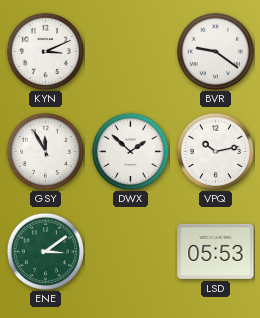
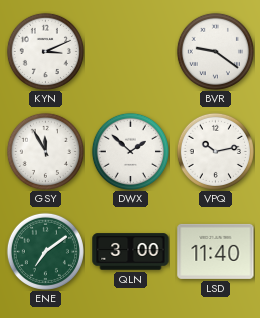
ENE: 3:09 -> 7:09
QLN: none -> 3:00
LSD: 05:53 -> 11:40
